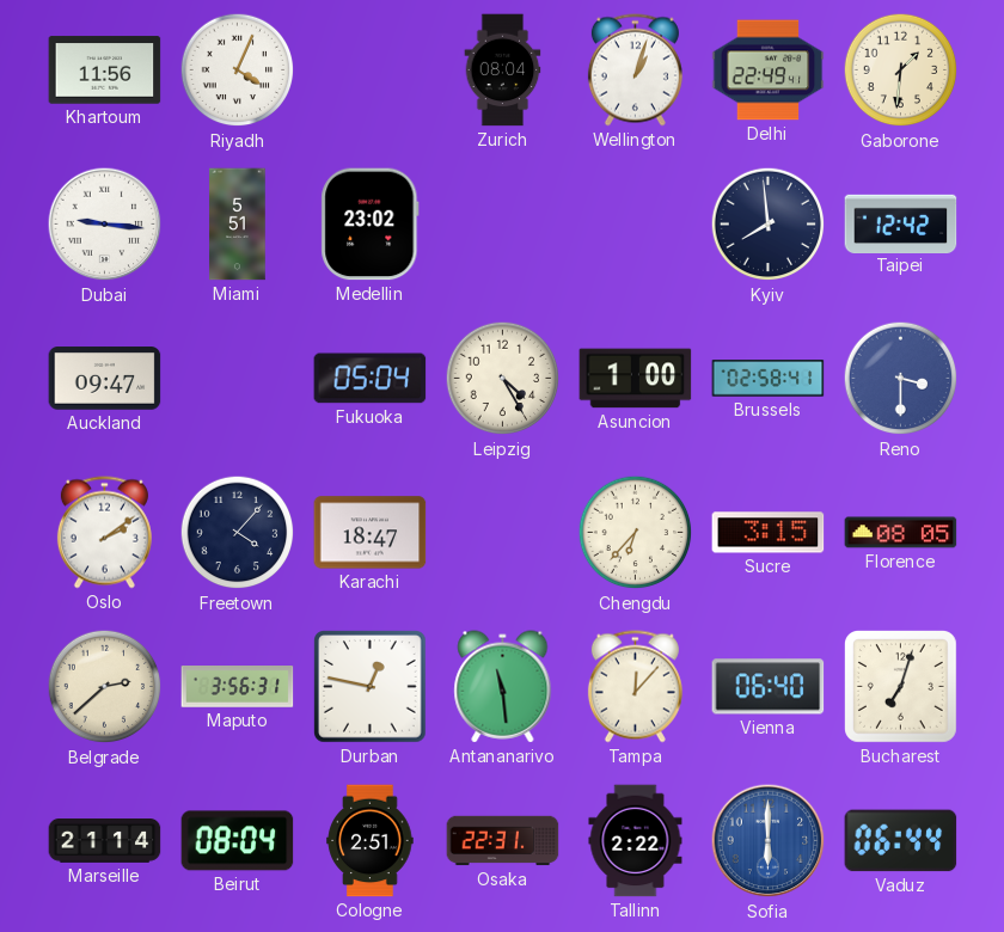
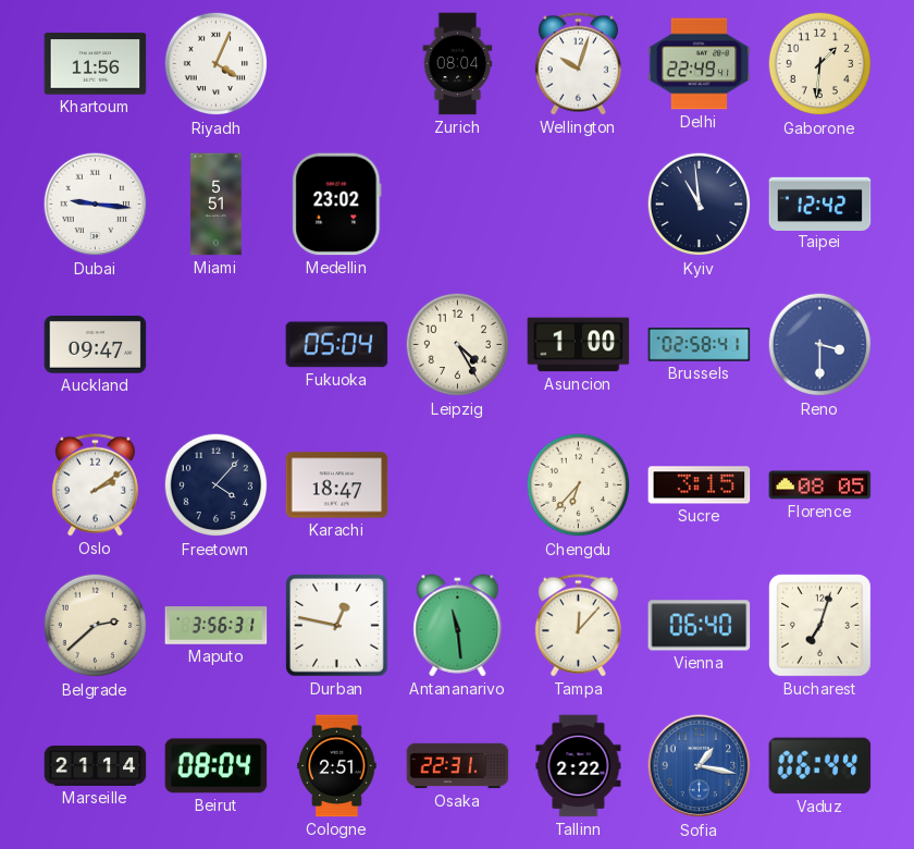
Wellington: 1:03 -> 10:03
Kyiv: 7:59 -> 10:59
Sofia: 6:00 -> 1:17
